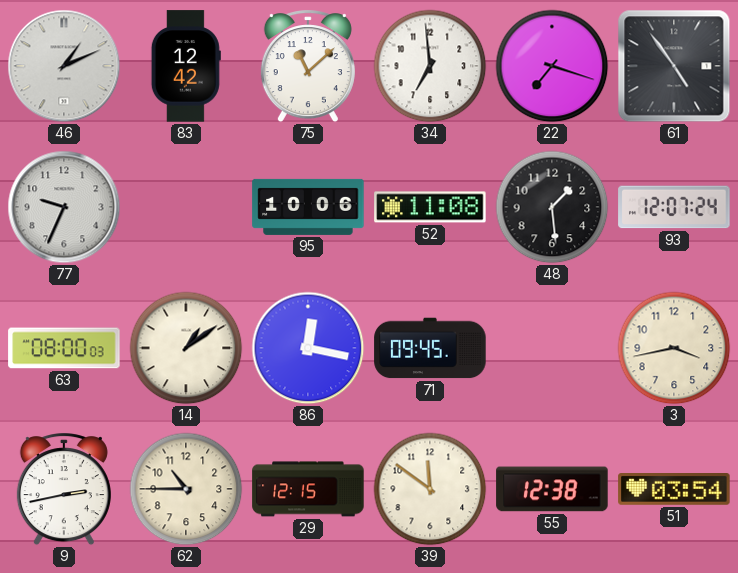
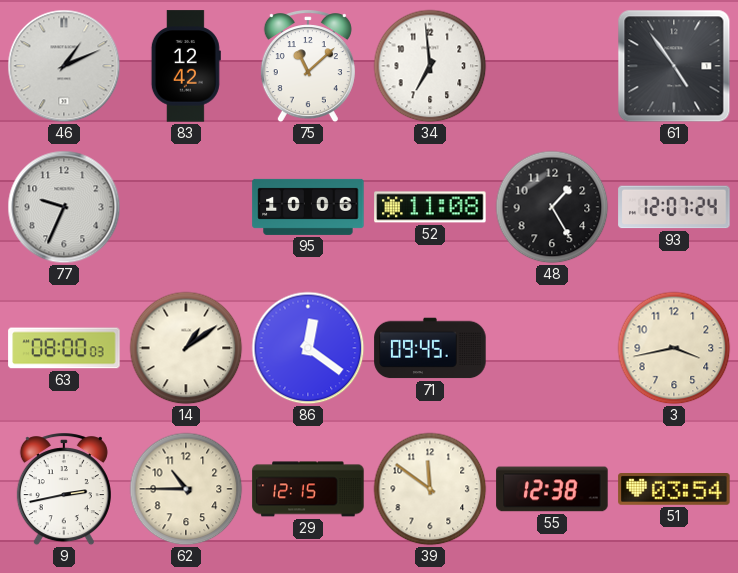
22: 7:18 -> none
48: 1:29 -> 1:25
86: 12:17 -> 12:21
